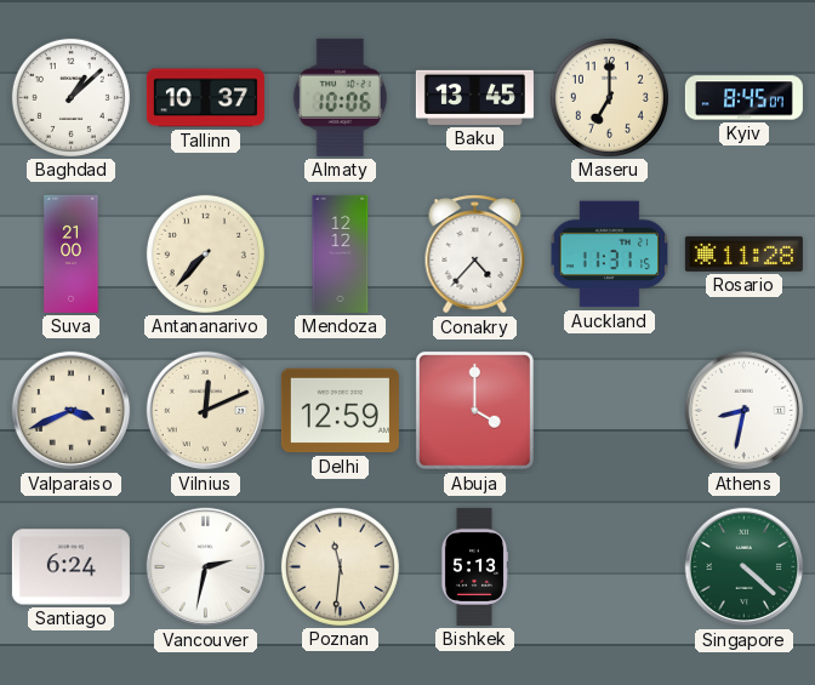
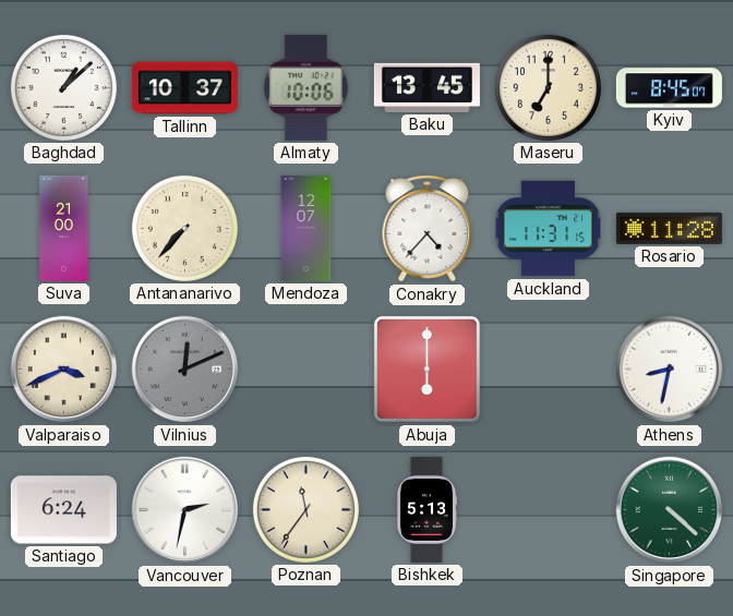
Mendoza: 12:12 -> 12:07
Vilnius dial: cream -> grey
Delhi: 12:59 -> none
Abuja: 4:00 -> 6:00
Poznan: 11:31 -> 11:36
